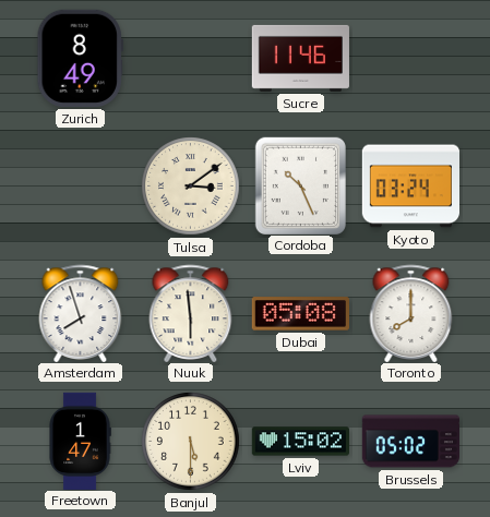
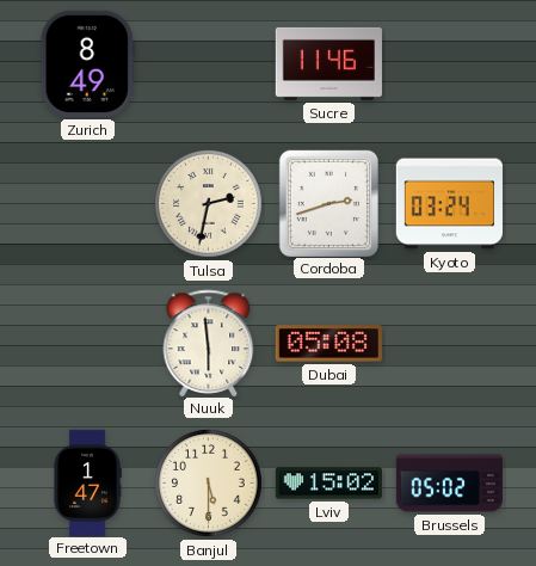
Tulsa: 3:09 -> 2:32
Cordoba: 10:26 -> 2:42
Amsterdam: 7:57 -> none
Toronto: 8:00 -> none
